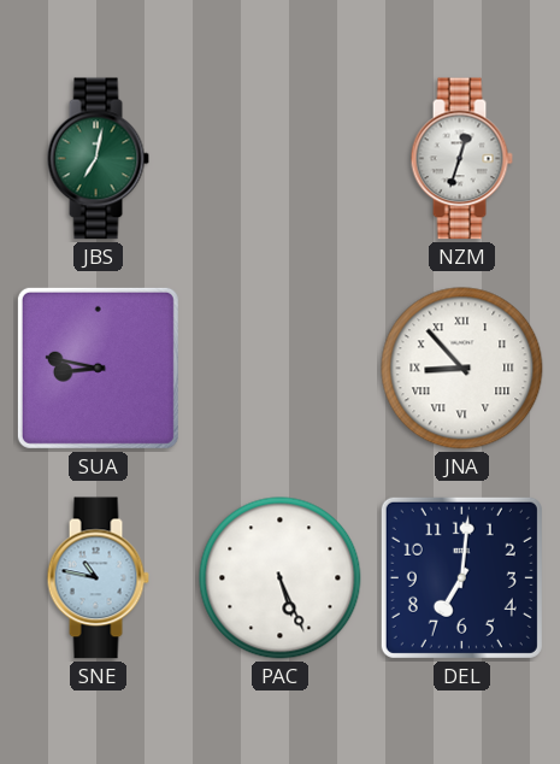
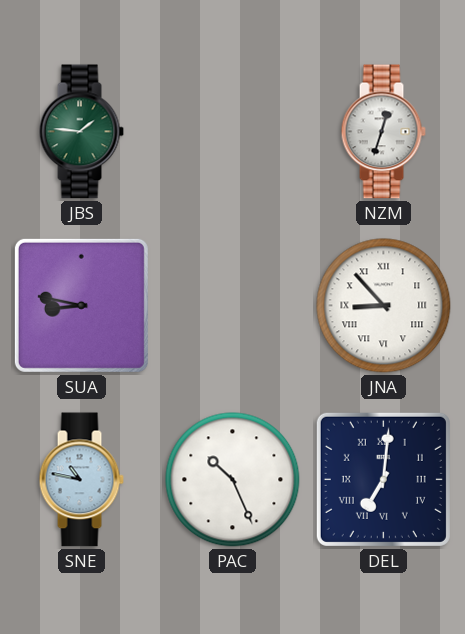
JBS: 7:02 -> 1:46
PAC: 5:26 -> 10:26
DEL numerals: Arabic -> Roman
